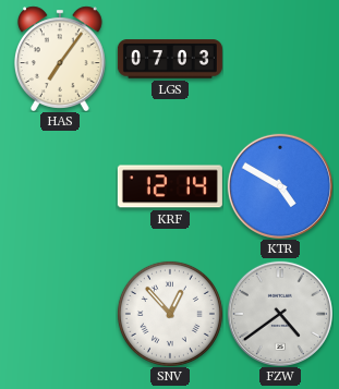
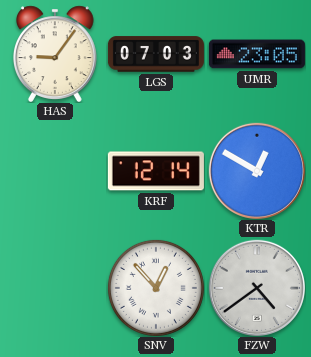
HAS: 7:06 -> 9:06
UMR: none -> 23:05
KTR: 4:50 -> 12:50
